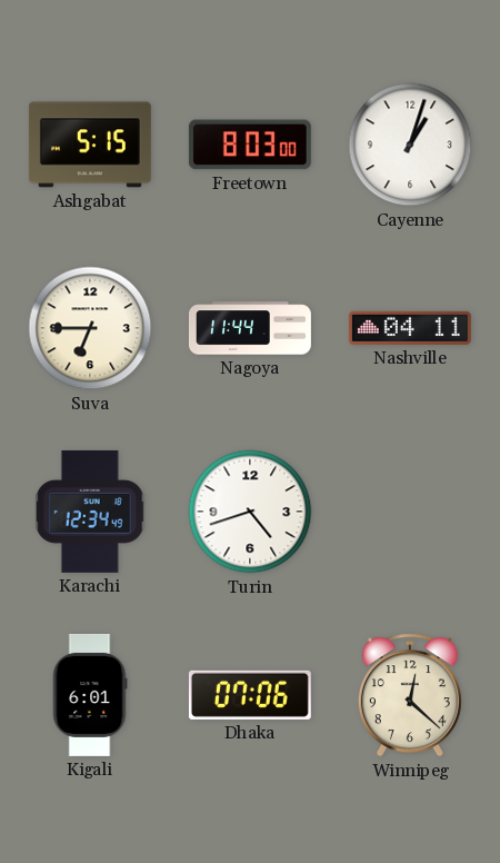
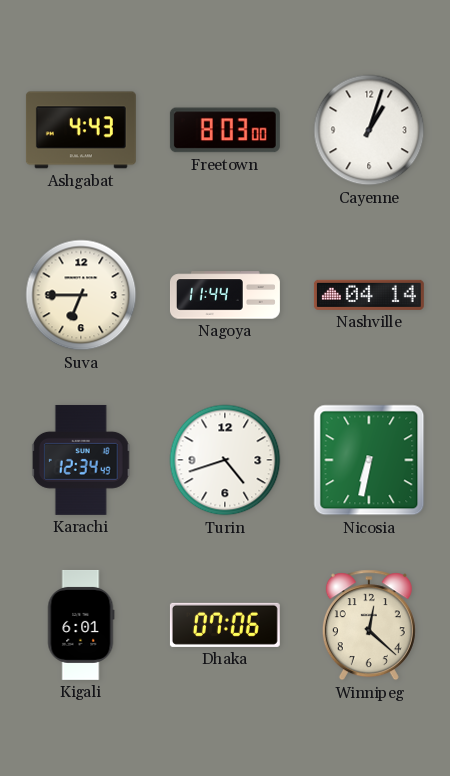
Ashgabat: 5:15 -> 4:43
Nashville: 04:11 -> 04:14
Nicosia: none -> 6:32
